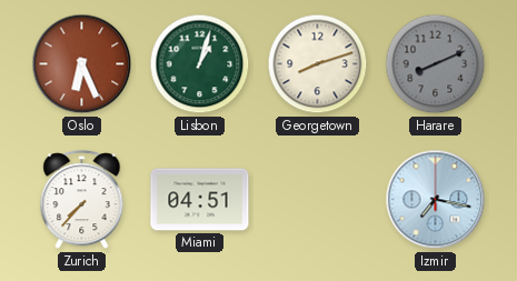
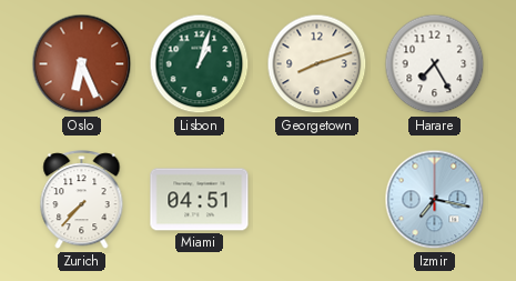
Harare: 8:11 -> 7:25
Harare dial: grey -> white
